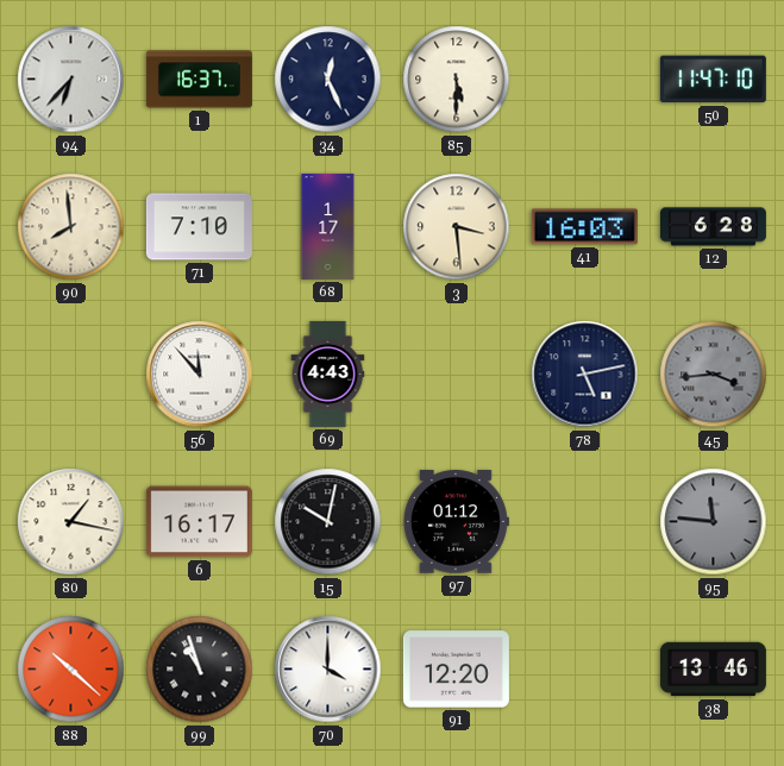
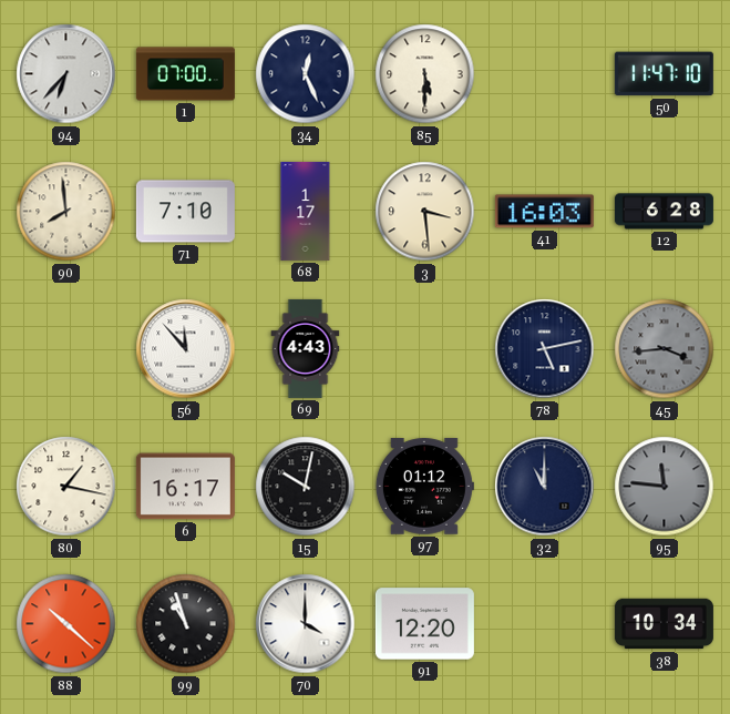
1: 16:37 -> 07:00
32: none -> 11:00
38: 13:46 -> 10:34
